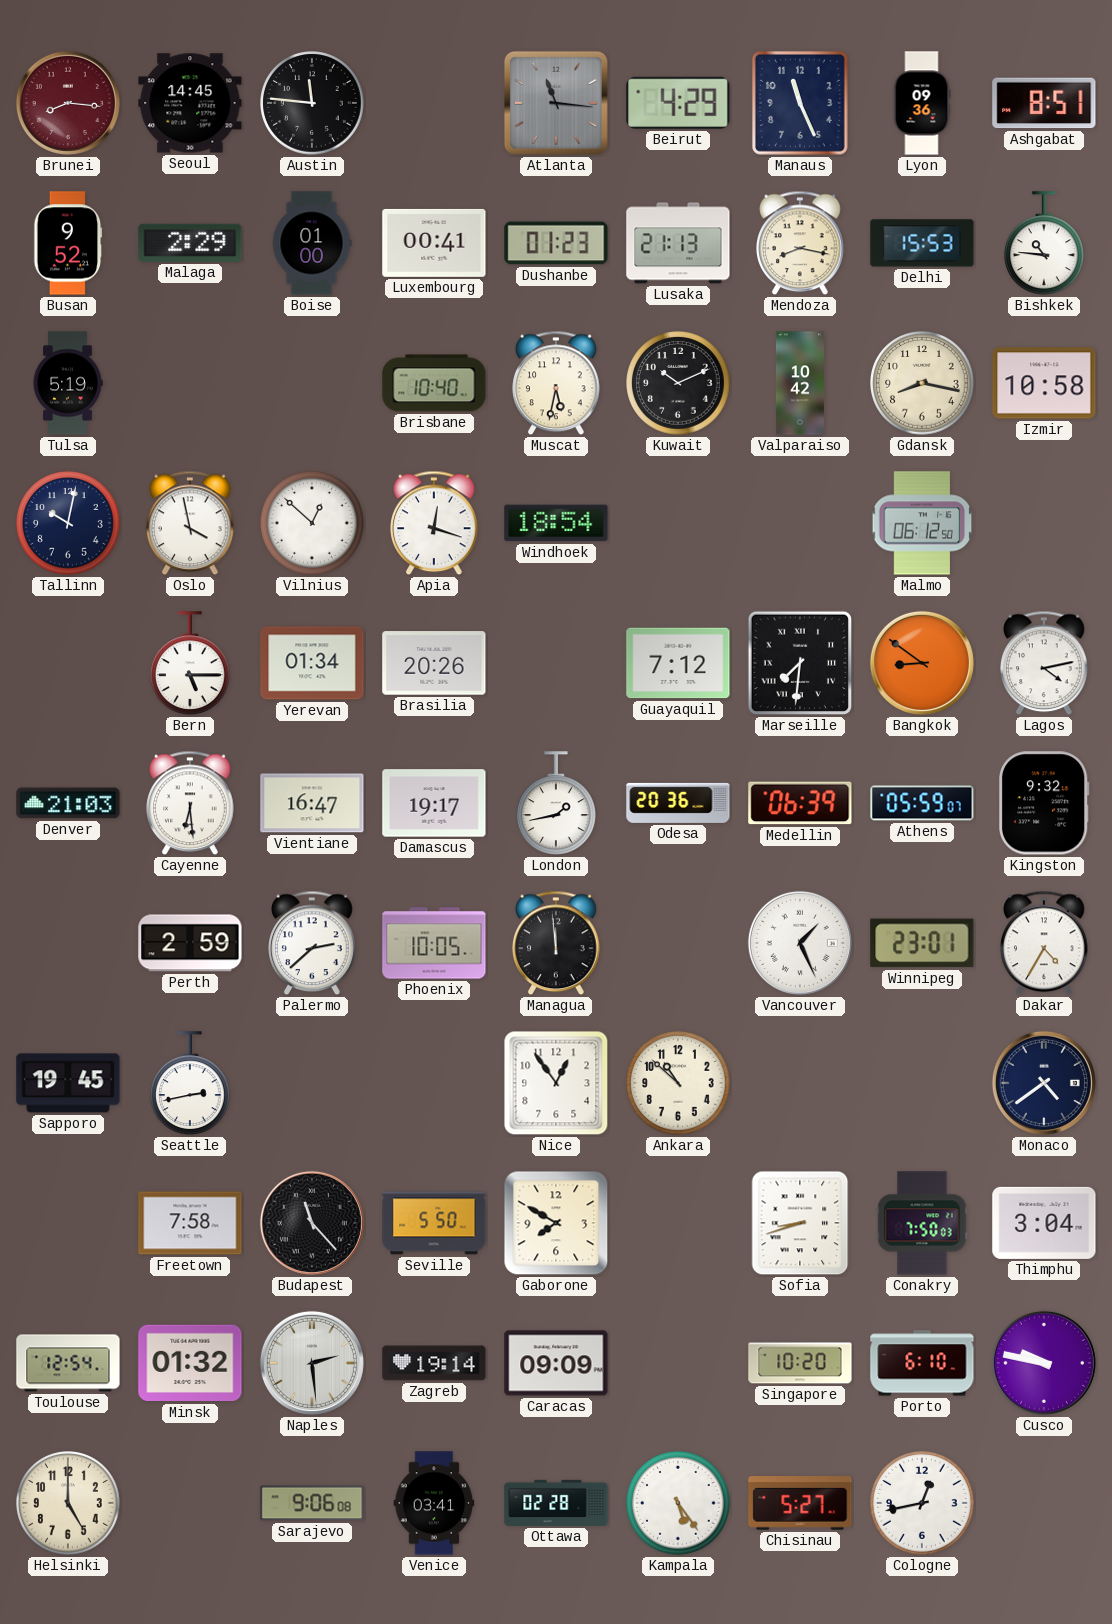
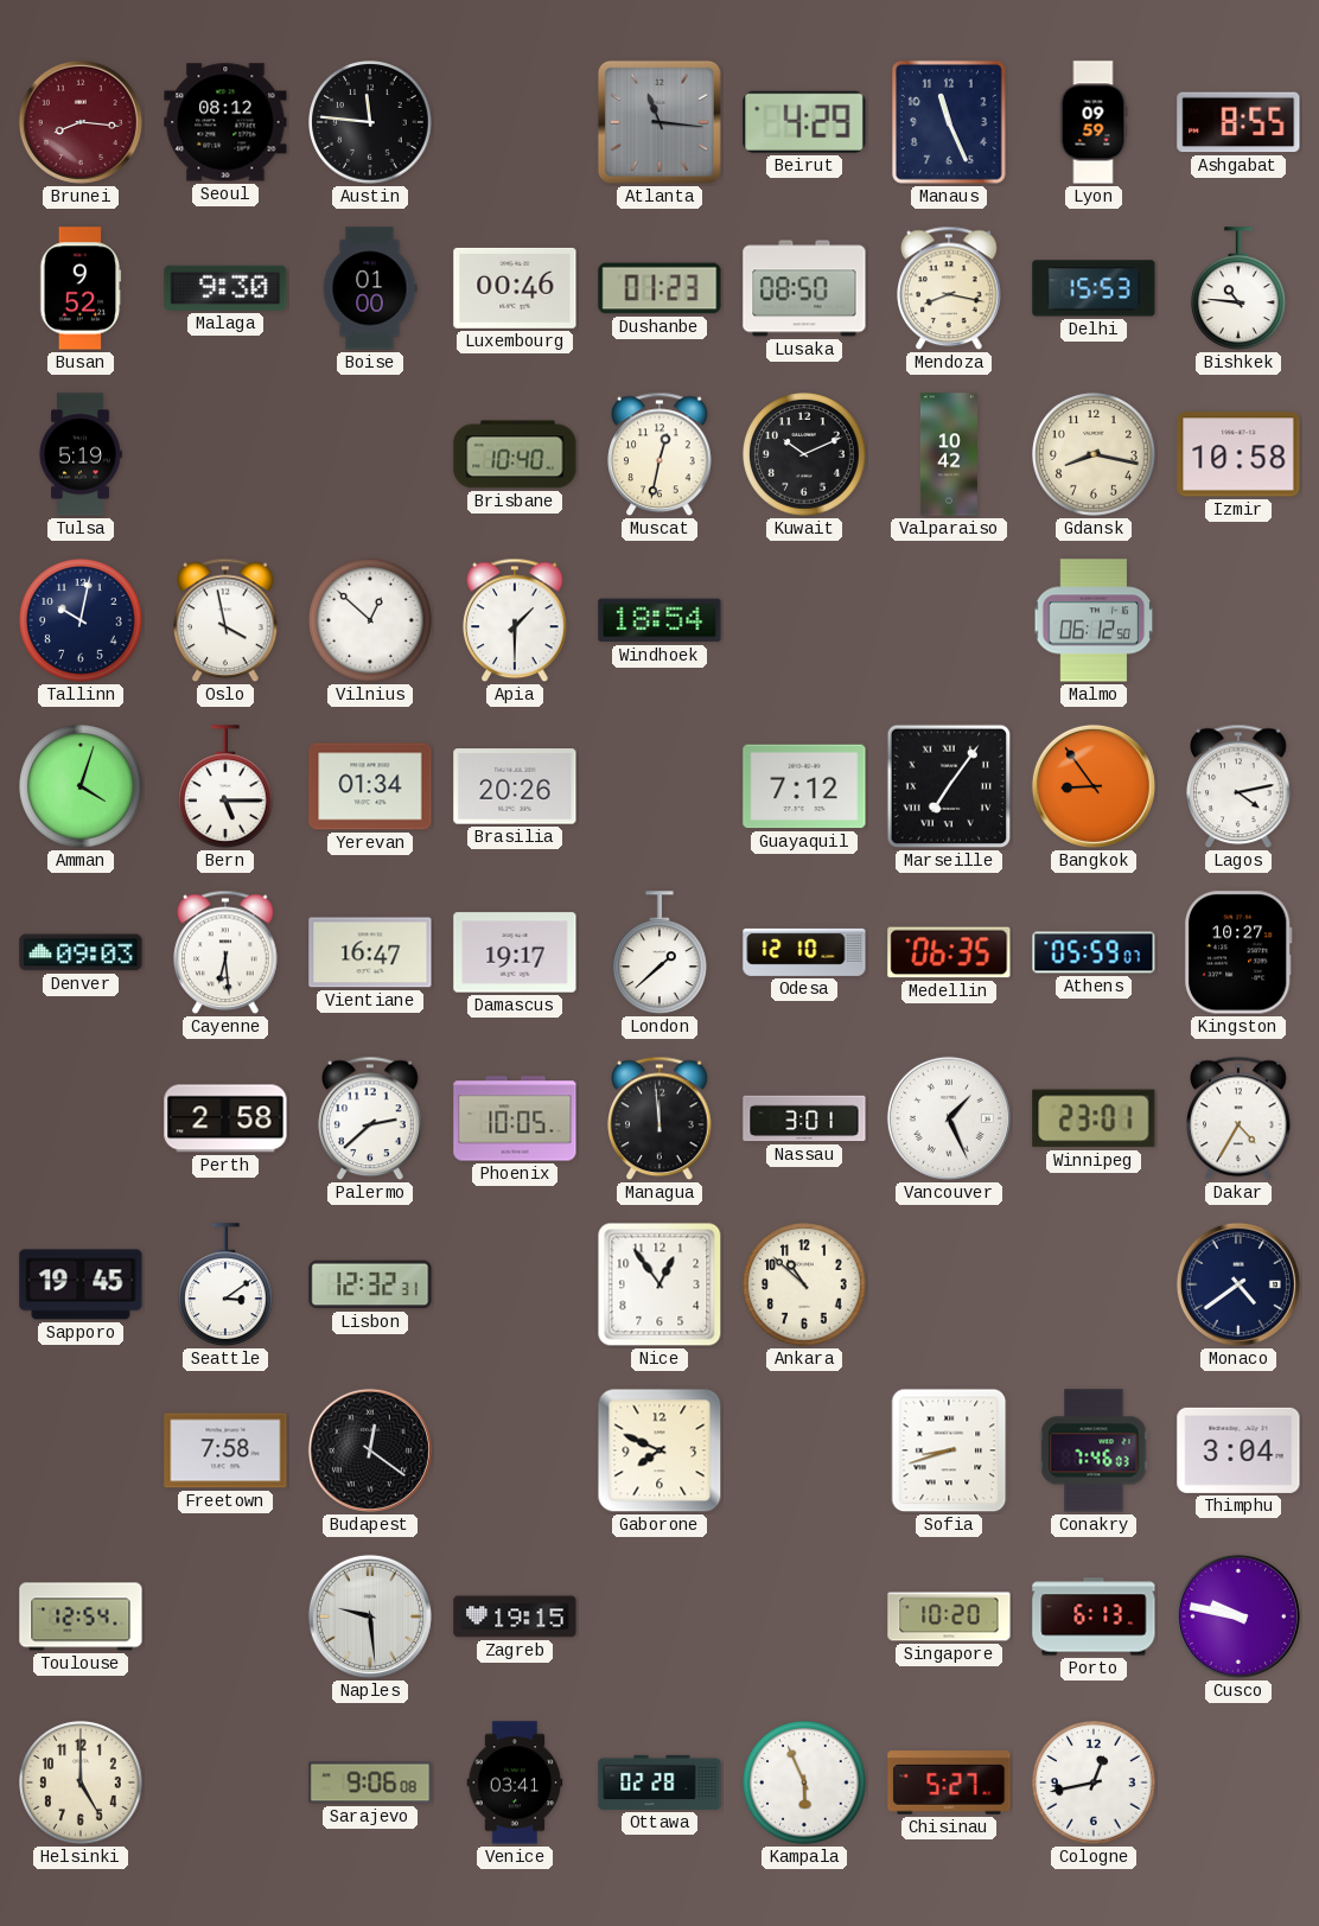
Seoul: 14:45 -> 08:12
Lyon: 09:36 -> 09:59
Ashgabat: 8:51 -> 8:55
Malaga: 2:29 -> 9:30
Luxembourg: 00:41 -> 00:46
Lusaka: 21:13 -> 08:50
Muscat: 5:32 -> 12:32
Apia: 12:18 -> 1:30
Amman: none -> 4:03
Marseille: 7:31 -> 7:06
Bangkok: 8:51 -> 8:54
Denver: 21:03 -> 09:03
London: 1:43 -> 1:38
Odesa: 20:36 -> 12:10
Medellin: 06:39 -> 06:35
Kingston: 9:32 -> 10:27
Perth: 2:59 -> 2:58
Nassau: none -> 3:01
Seattle: 2:43 -> 3:09
Lisbon: none -> 12:32
Budapest: 11:23 -> 12:21
Seville: 5:50 -> none
Gaborone: 7:50 -> 7:49
Conakry: 7:50 -> 7:46
Minsk: 01:32 -> none
Naples: 2:29 -> 9:29
Zagreb: 19:14 -> 19:15
Caracas: 09:09 -> none
Porto: 6:10 -> 6:13
Kampala: 5:24 -> 5:56
